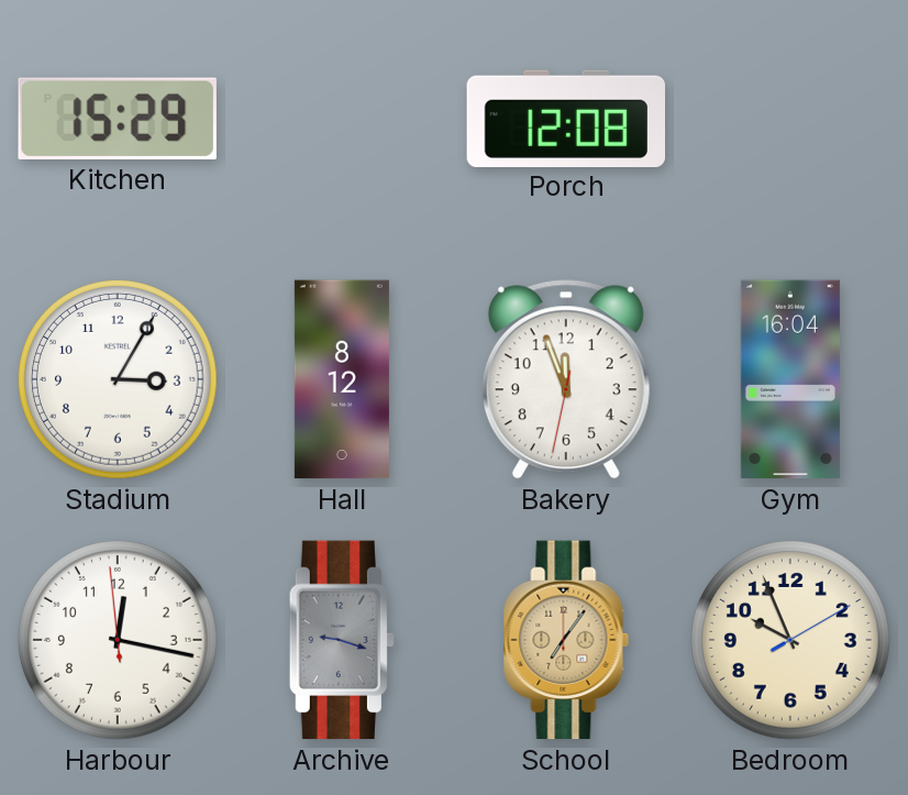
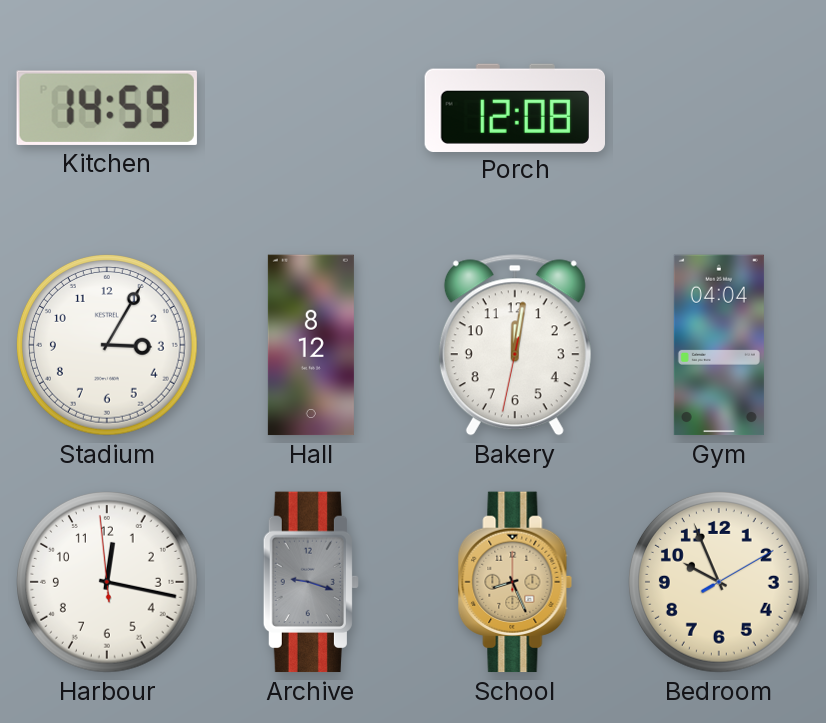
Kitchen: 15:29 -> 14:59
Bakery: 11:56 -> 12:01
Gym: 16:04 -> 04:04
School: 7:06 -> 8:26
